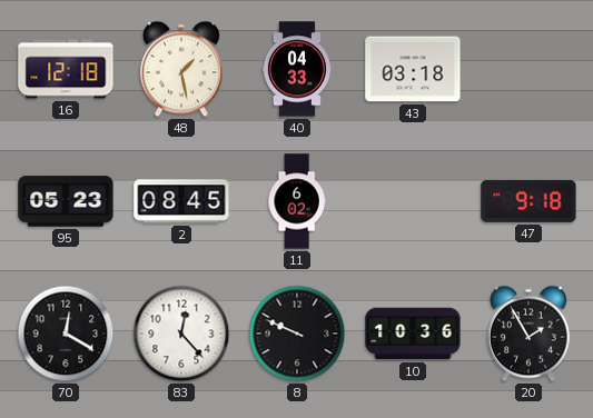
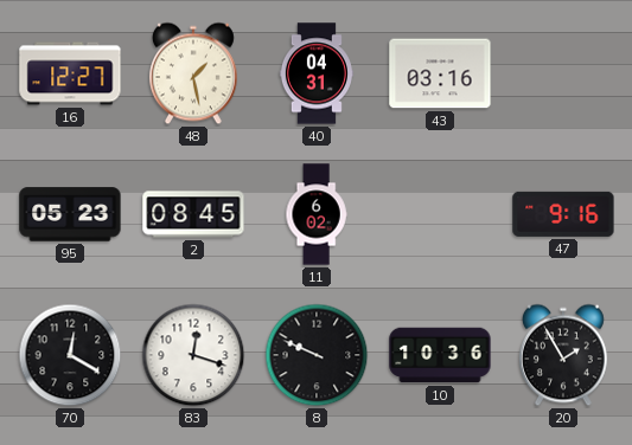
16: 12:18 -> 12:27
40: 04:33 -> 04:31
43: 03:18 -> 03:16
47: 9:18 -> 9:16
83: 12:23 -> 12:18
